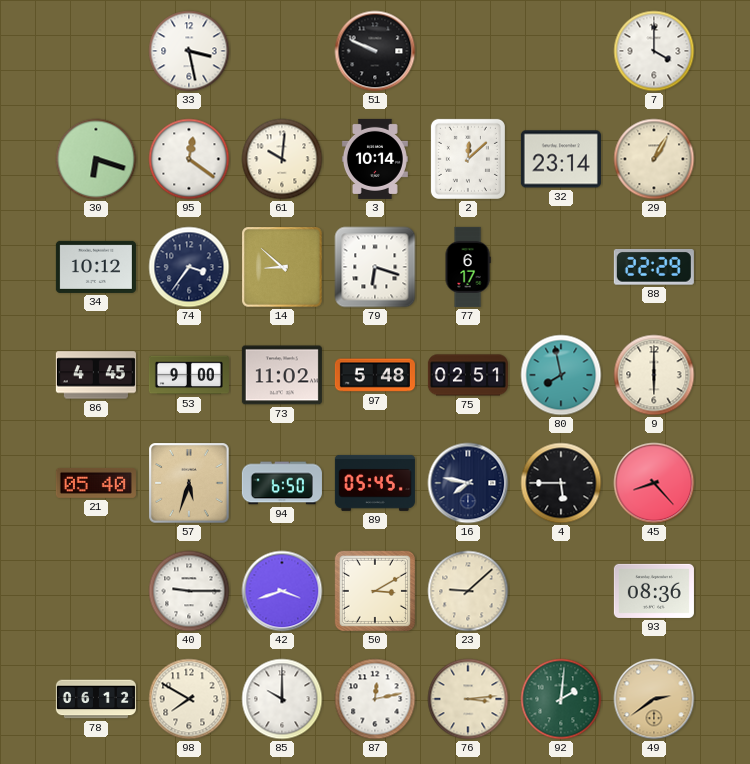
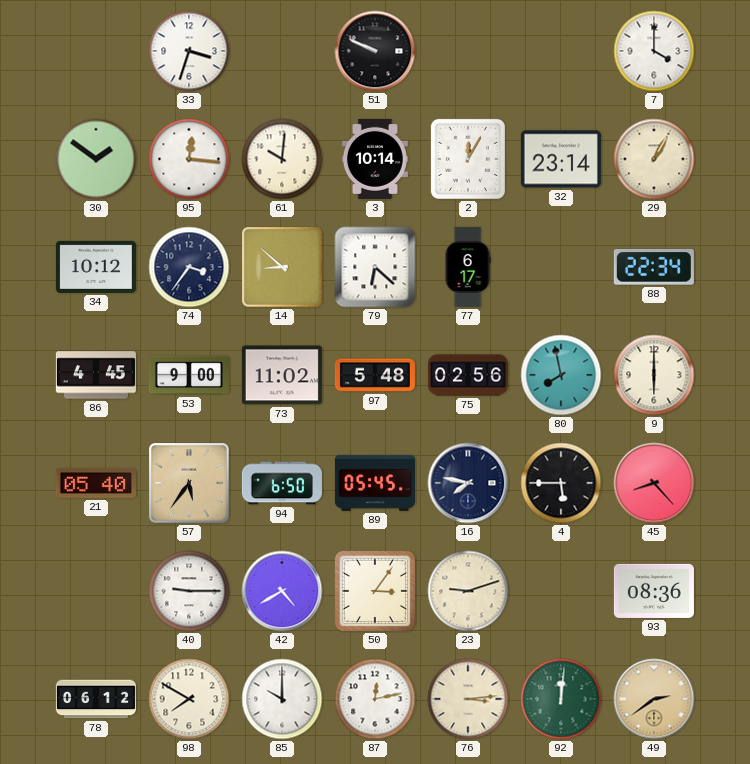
33: 3:28 -> 3:33
30: 6:18 -> 1:51
95: 12:21 -> 12:16
2: 12:08 -> 12:05
79: 6:18 -> 6:22
88: 22:29 -> 22:34
75: 02:51 -> 02:56
57: 5:33 -> 5:36
42: 3:42 -> 4:40
50: 3:10 -> 3:06
23: 9:08 -> 9:12
92: 2:01 -> 12:01
